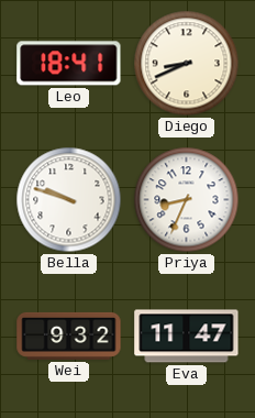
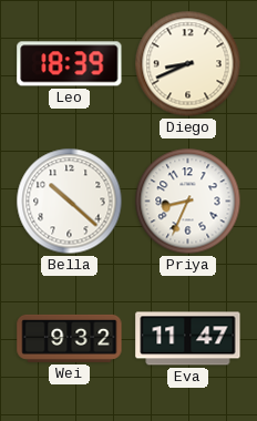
Leo: 18:41 -> 18:39
Bella: 9:48 -> 10:22
